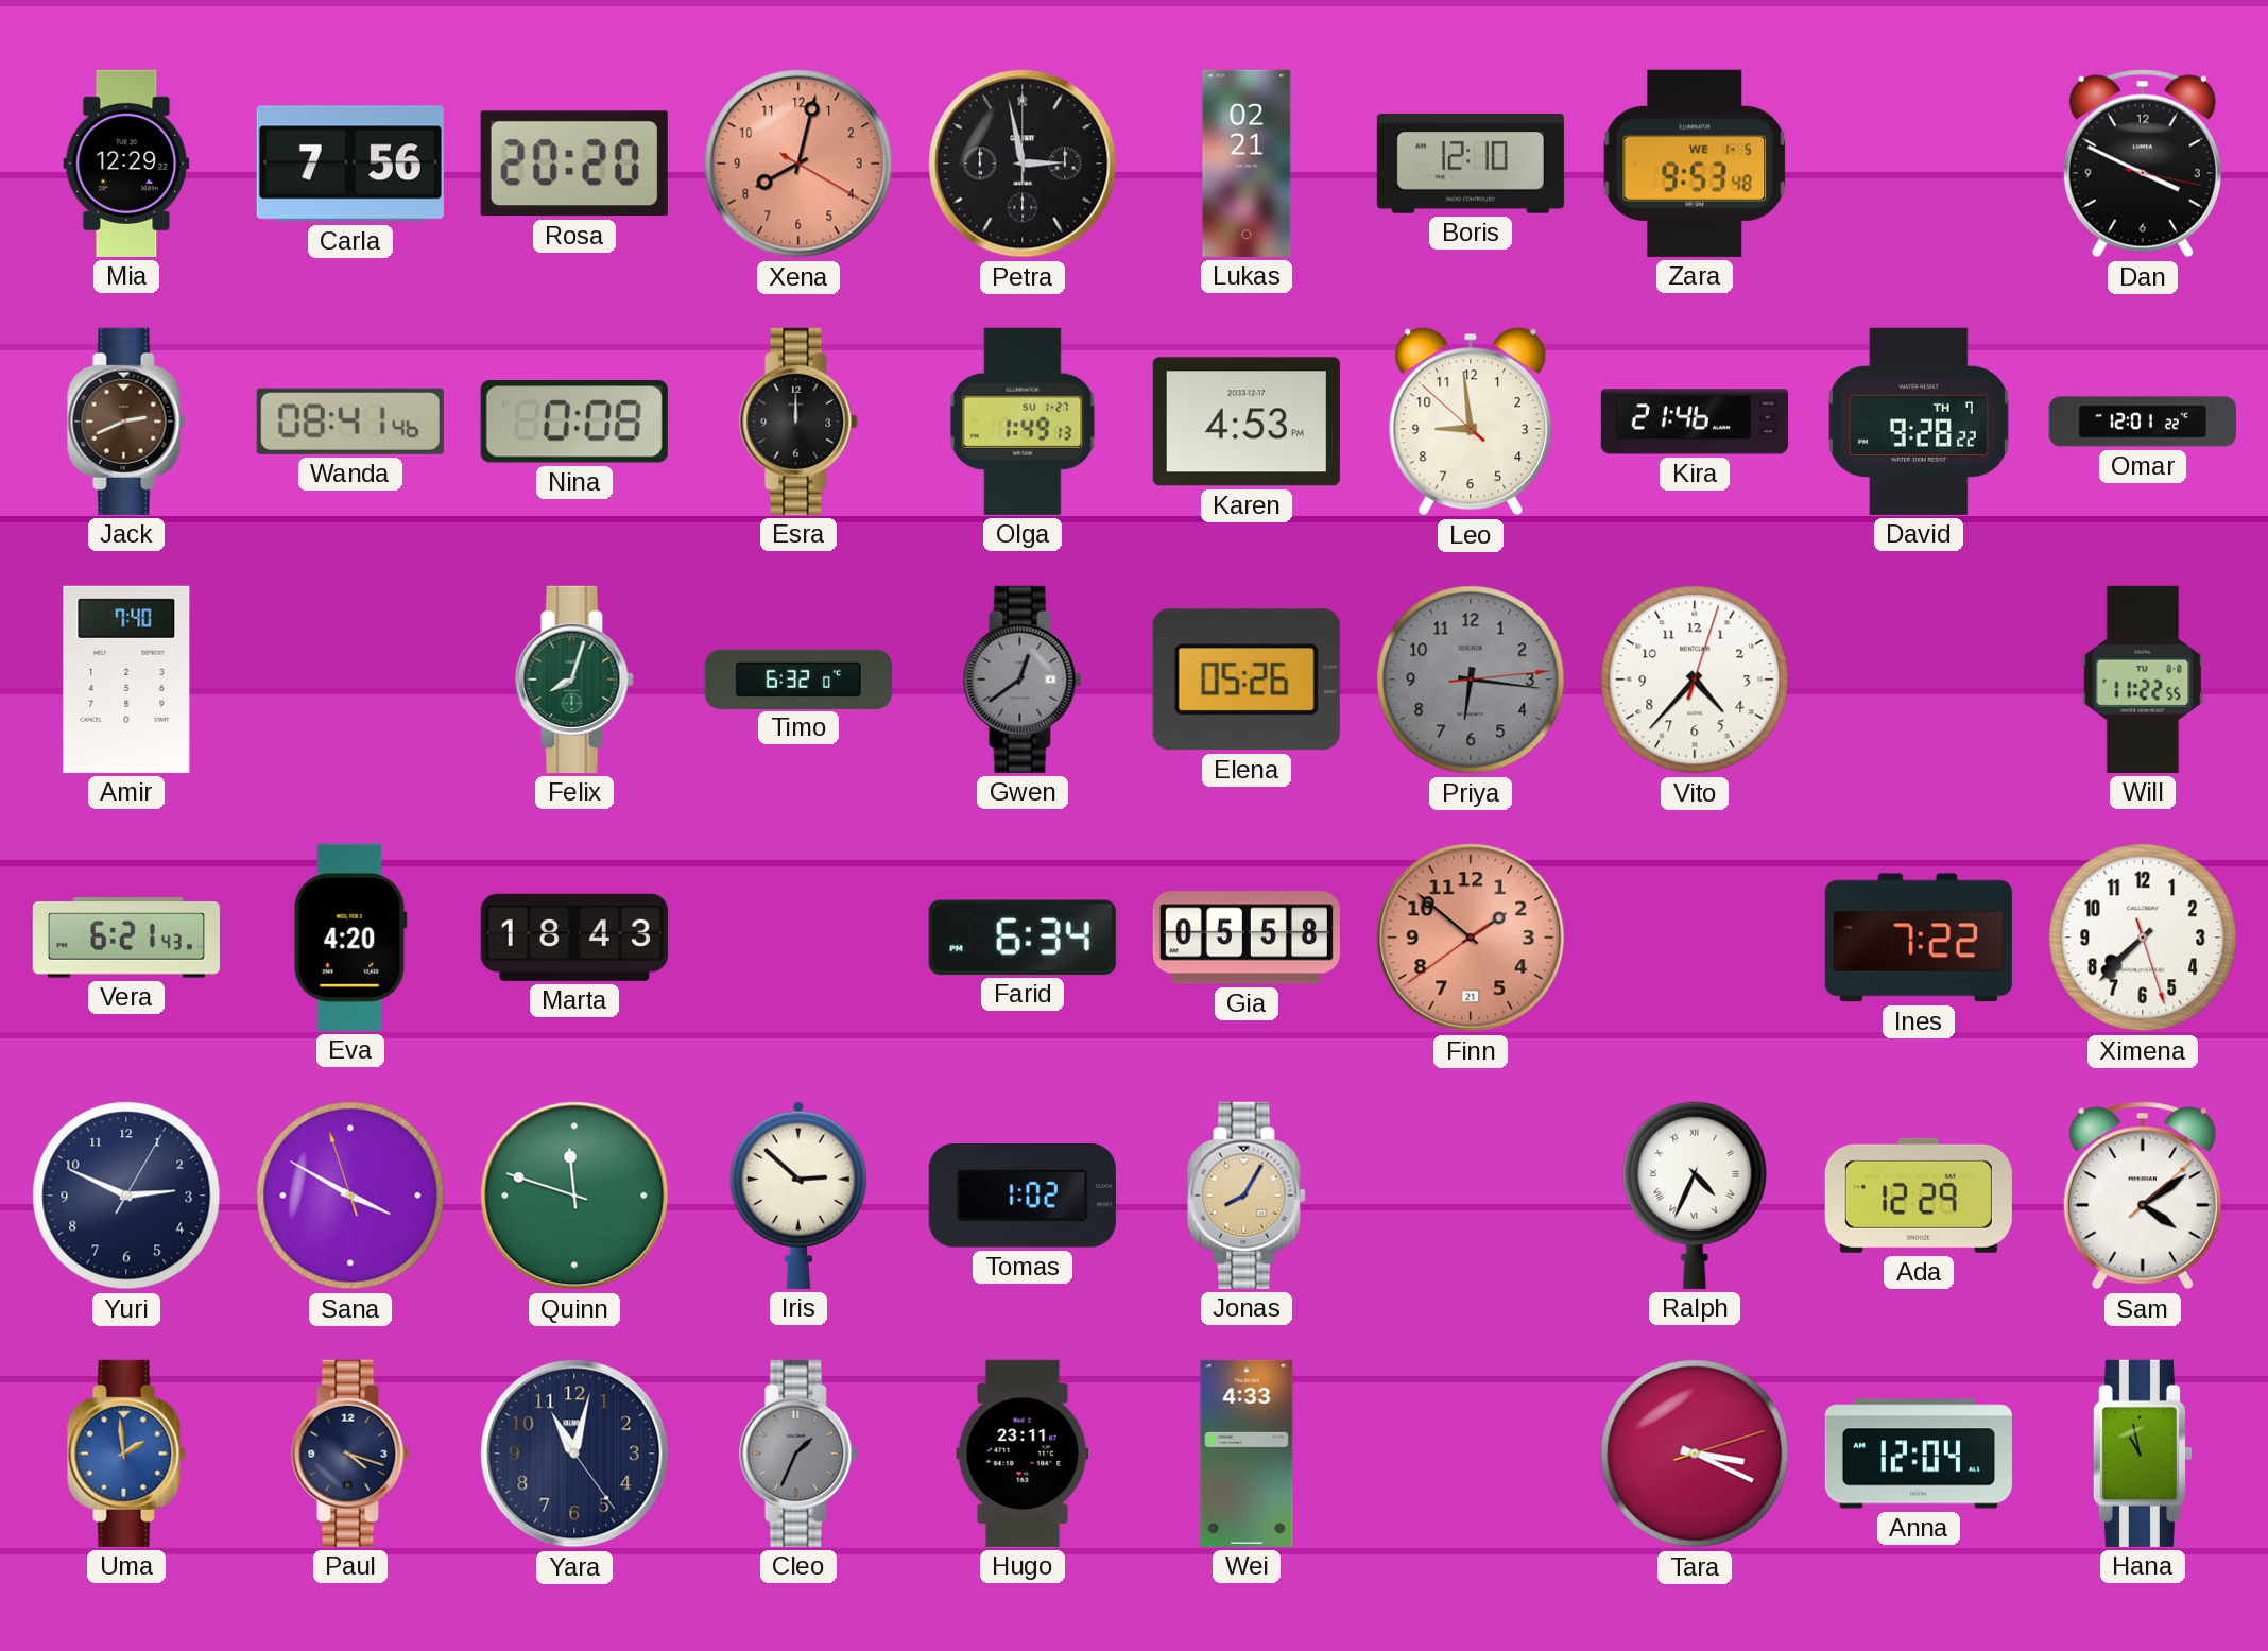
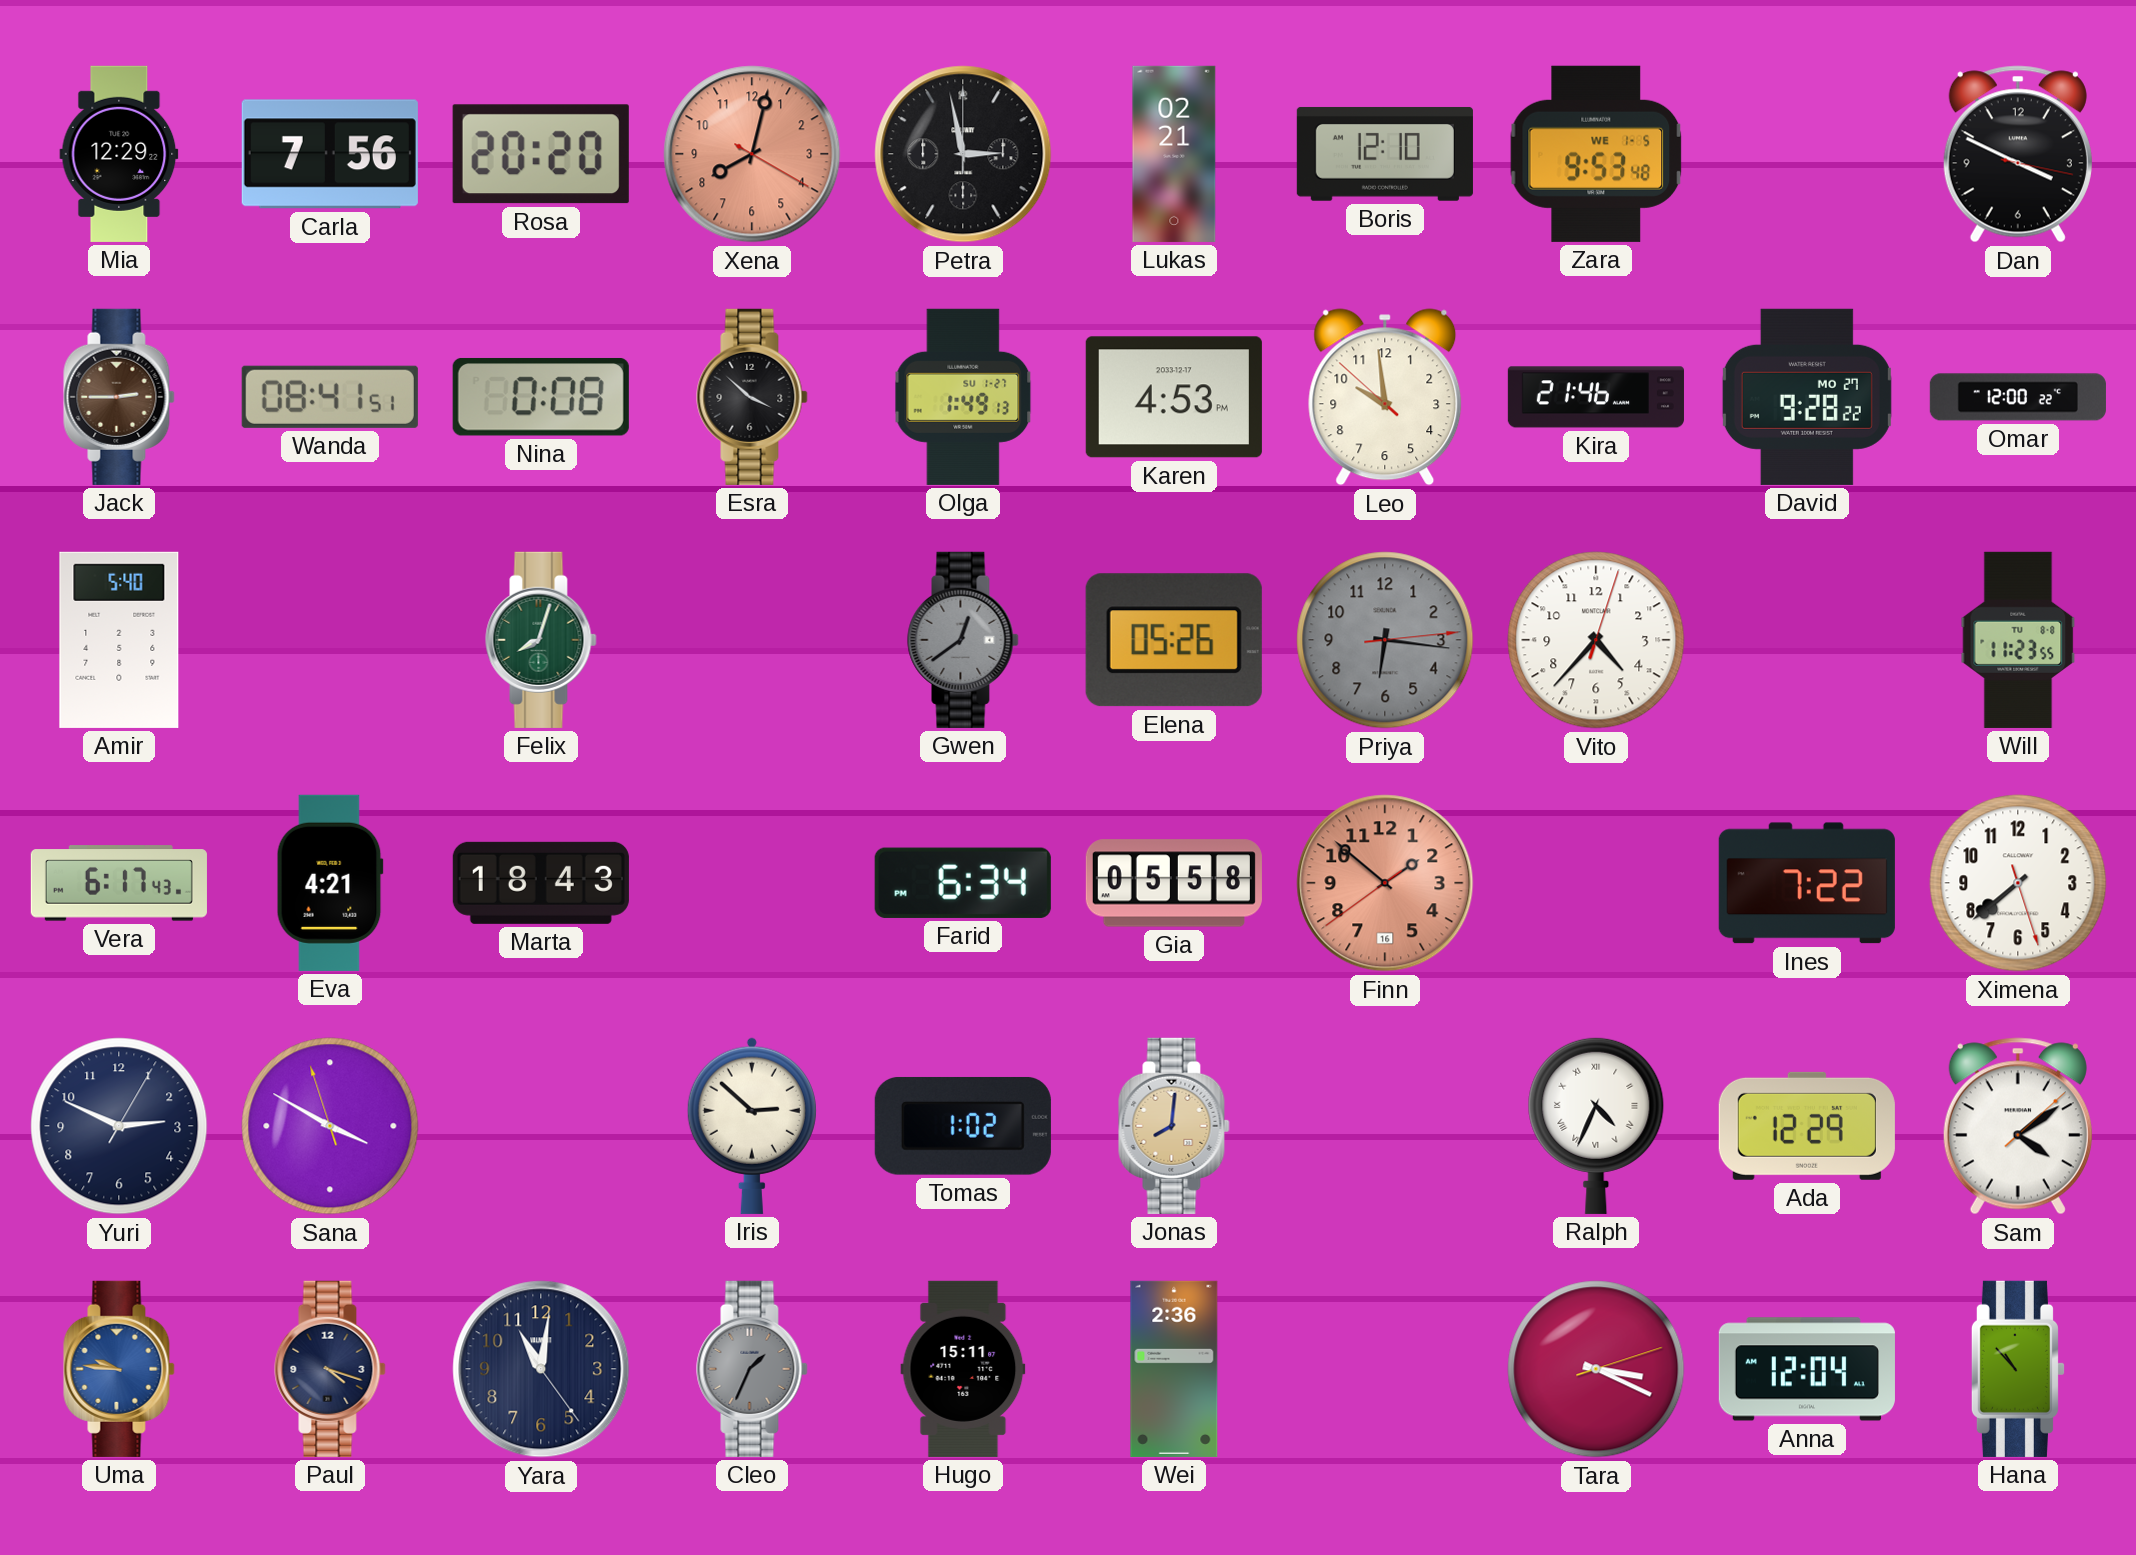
Jack: 2:41 -> 2:45
Wanda: 08:41:46 -> 08:41:51
Esra: 12:00 -> 3:52
Leo: 8:58 -> 9:58
David date: TH 7 -> MO 27
Omar: 12:01 -> 12:00
Amir: 7:40 -> 5:40
Timo: 6:32 -> none
Will: 11:22 -> 11:23
Vera: 6:21 -> 6:17
Eva: 4:20 -> 4:21
Finn date: 21 -> 16
Ximena: 7:37 -> 7:38
Quinn: 11:48 -> none
Jonas: 8:05 -> 8:01
Uma: 1:59 -> 9:46
Yara: 11:02 -> 11:01
Hugo: 23:11 -> 15:11
Wei: 4:33 -> 2:36
Hana: 10:58 -> 10:53
